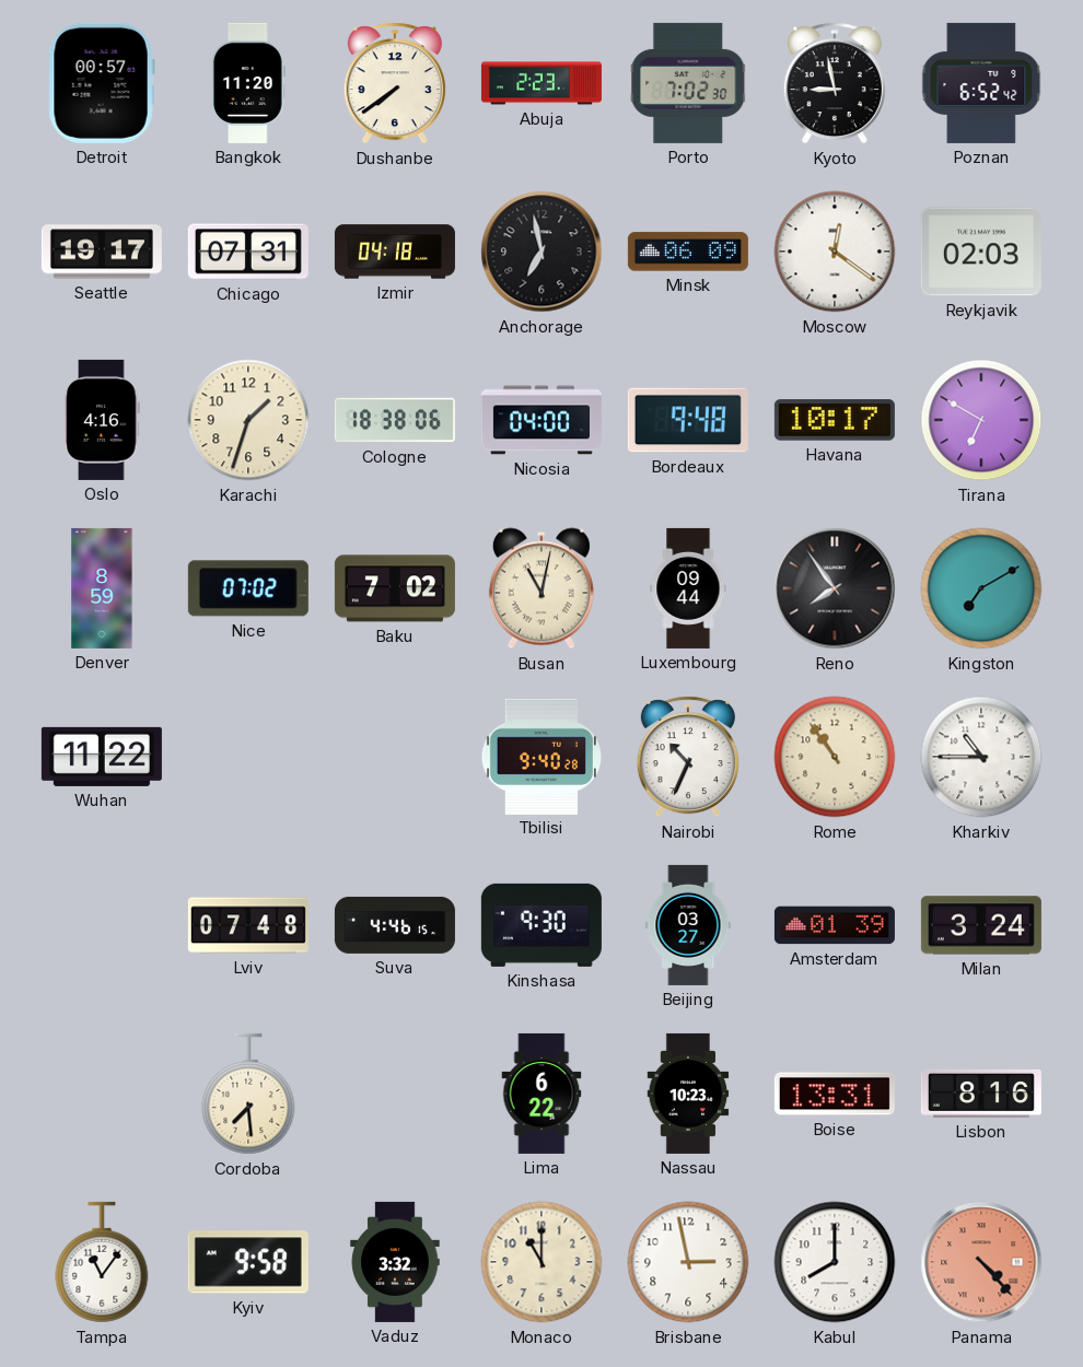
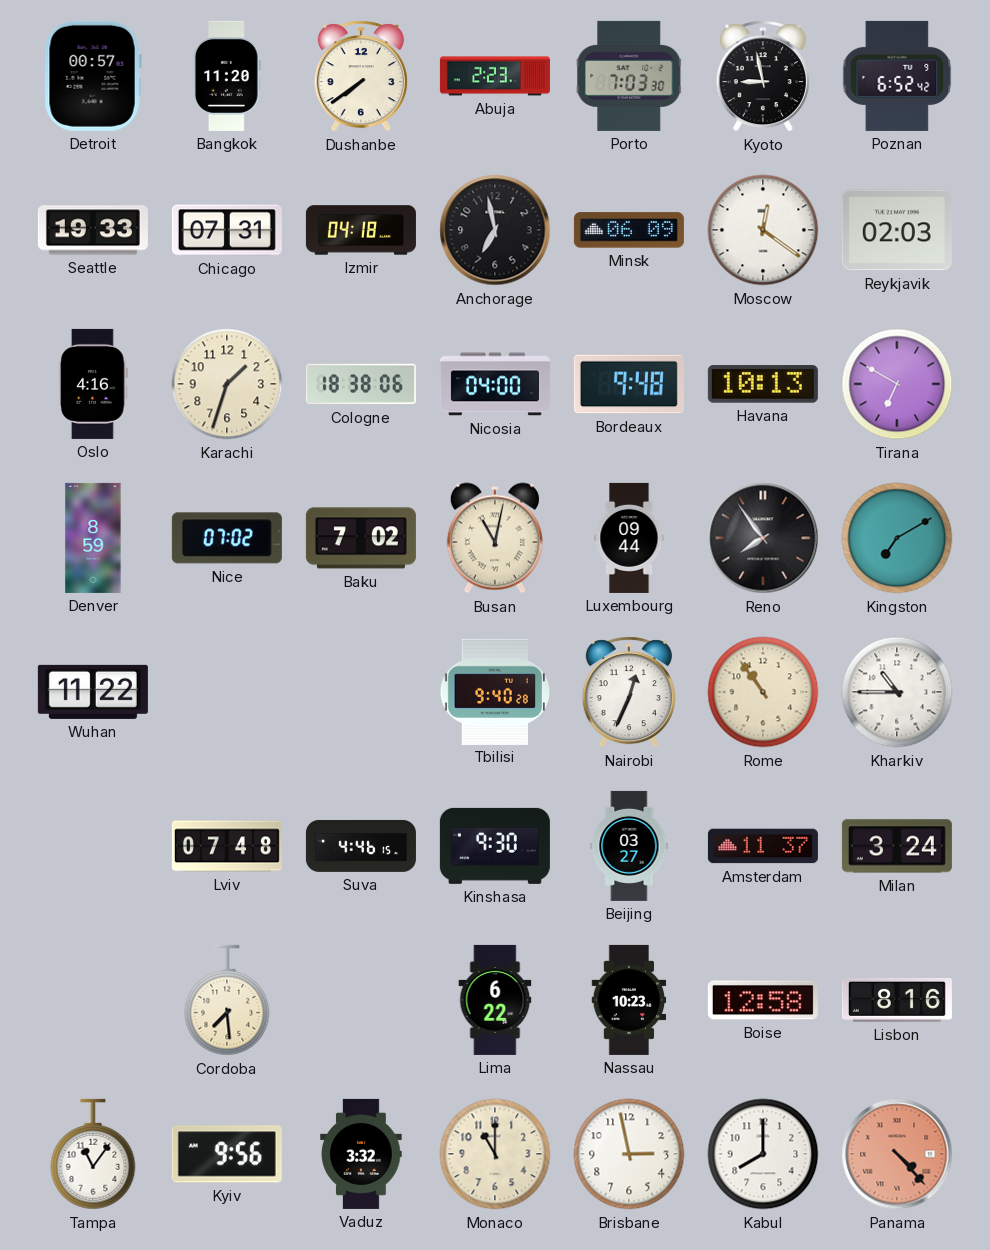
Porto: 7:02 -> 7:03
Seattle: 19:17 -> 19:33
Havana: 10:17 -> 10:13
Nairobi: 10:34 -> 12:34
Amsterdam: 01:39 -> 11:37
Boise: 13:31 -> 12:58
Kyiv: 9:58 -> 9:56
